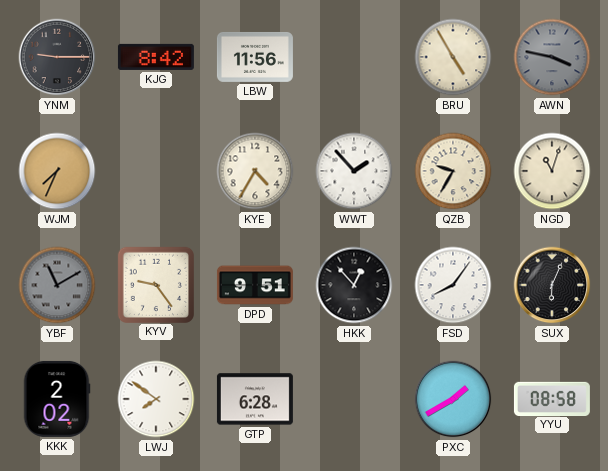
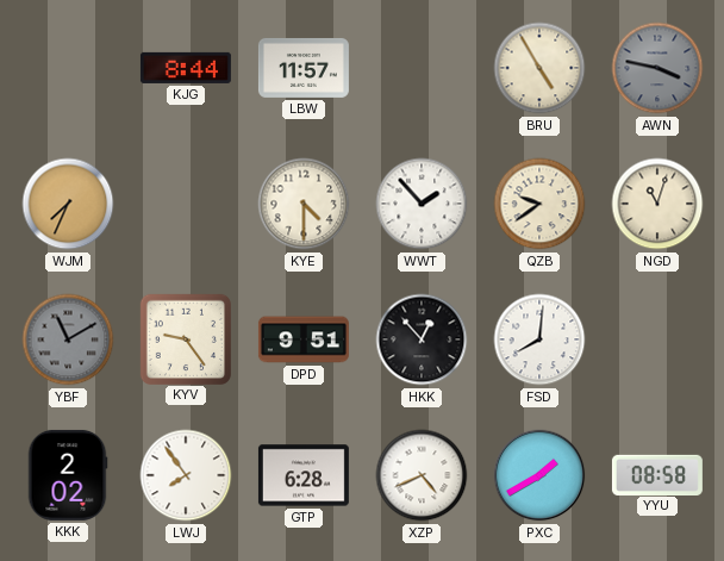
YNM: 9:15 -> none
KJG: 8:42 -> 8:44
LBW: 11:56 -> 11:57
KYE: 4:35 -> 4:30
QZB: 9:35 -> 9:39
FSD: 8:06 -> 8:01
SUX: 6:04 -> none
LWJ: 7:51 -> 7:54
XZP: none -> 4:41
